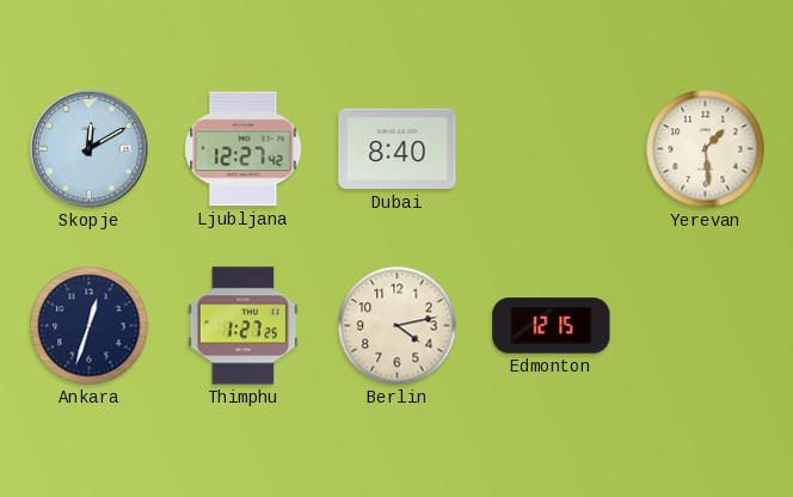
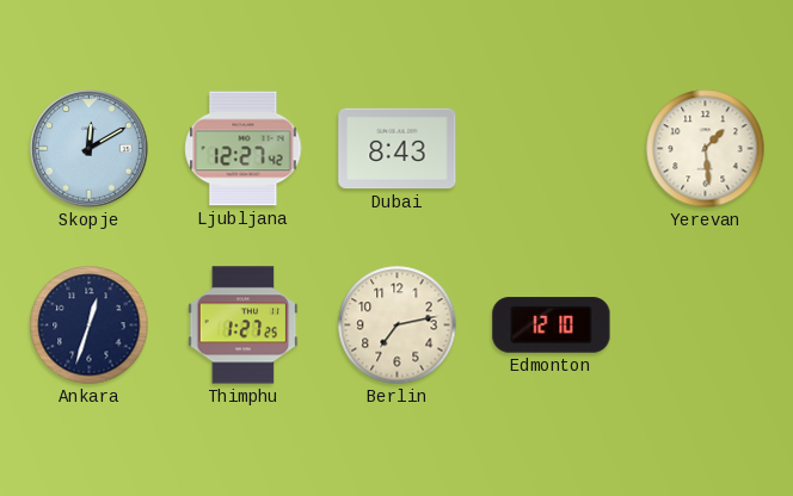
Dubai: 8:40 -> 8:43
Berlin: 4:13 -> 7:13
Edmonton: 12:15 -> 12:10
